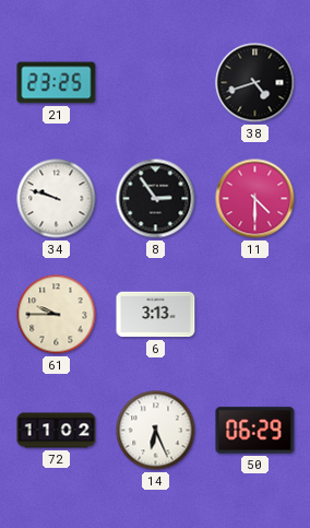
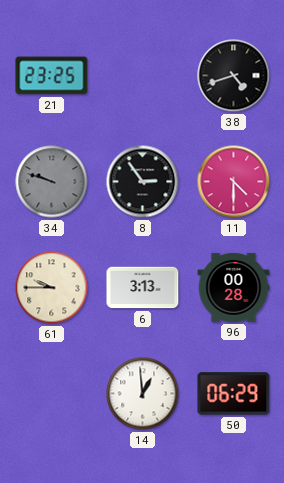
34 dial: white -> grey
96: none -> 00:28
72: 11:02 -> none
14: 6:26 -> 12:59
